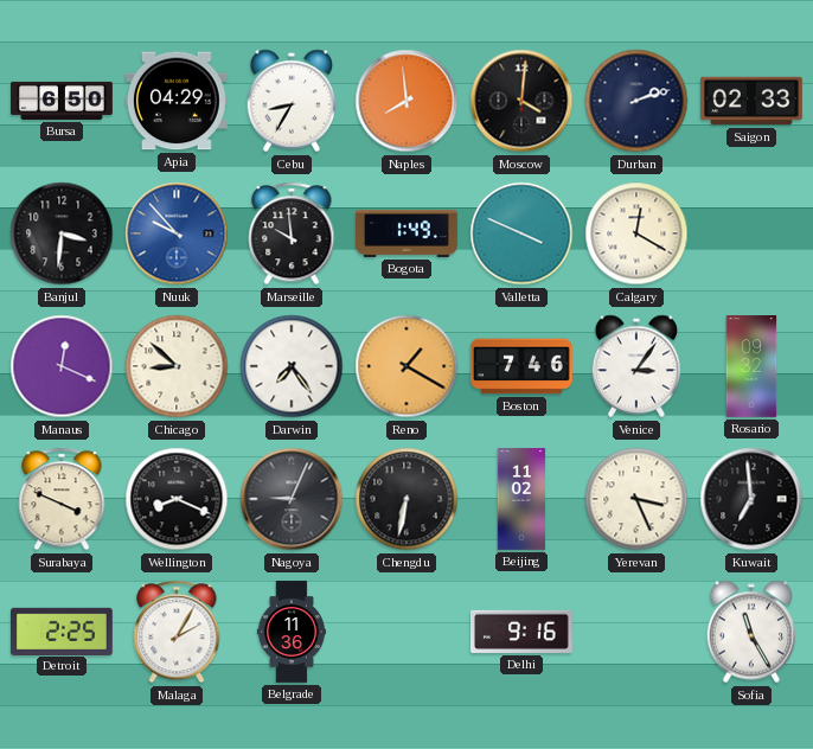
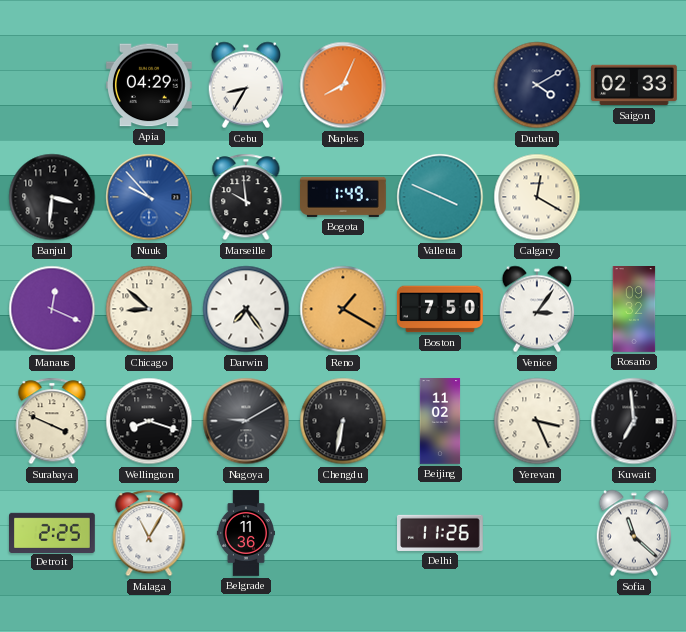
Bursa: 6:50 -> none
Naples: 7:59 -> 8:04
Moscow: 4:01 -> none
Durban: 2:12 -> 4:10
Boston: 7:46 -> 7:50
Wellington: 8:19 -> 8:18
Nagoya: 9:04 -> 9:10
Malaga: 2:05 -> 11:05
Delhi: 9:16 -> 11:26
Sofia: 11:25 -> 11:22
